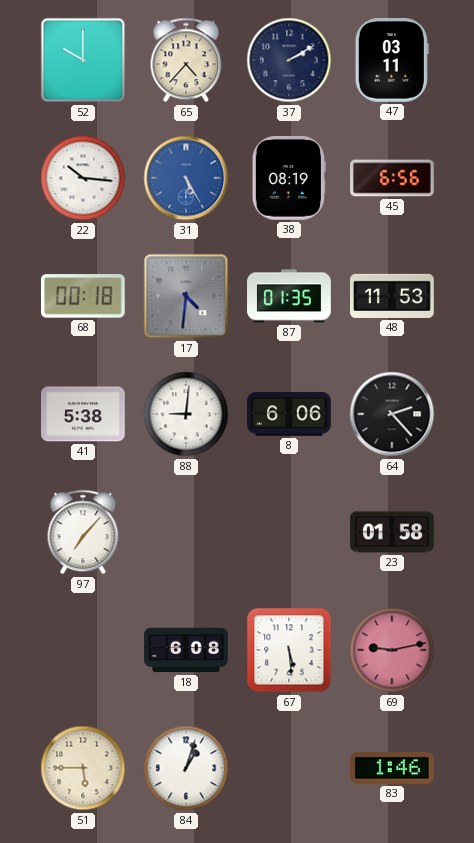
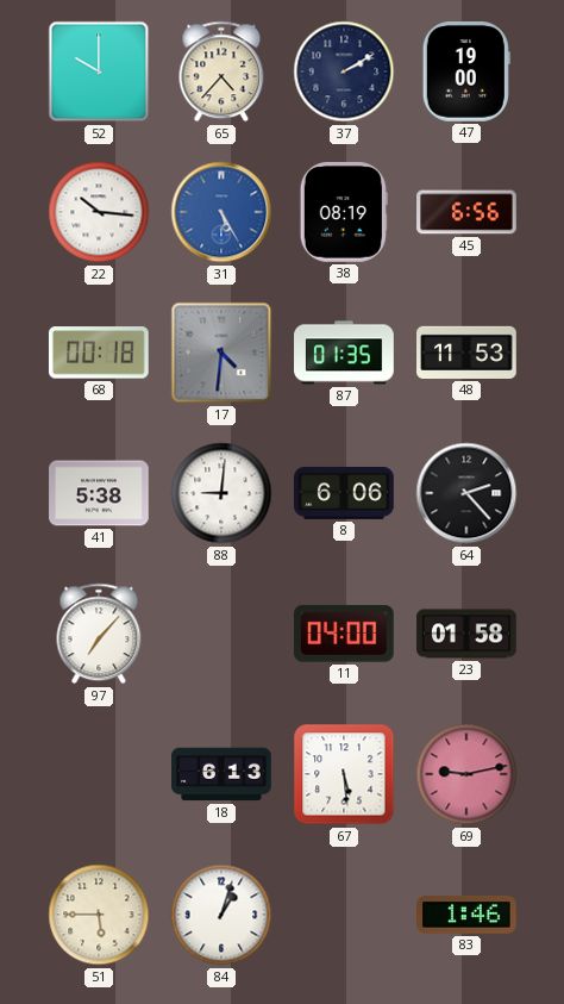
47: 03:11 -> 19:00
11: none -> 04:00
18: 6:08 -> 6:13
